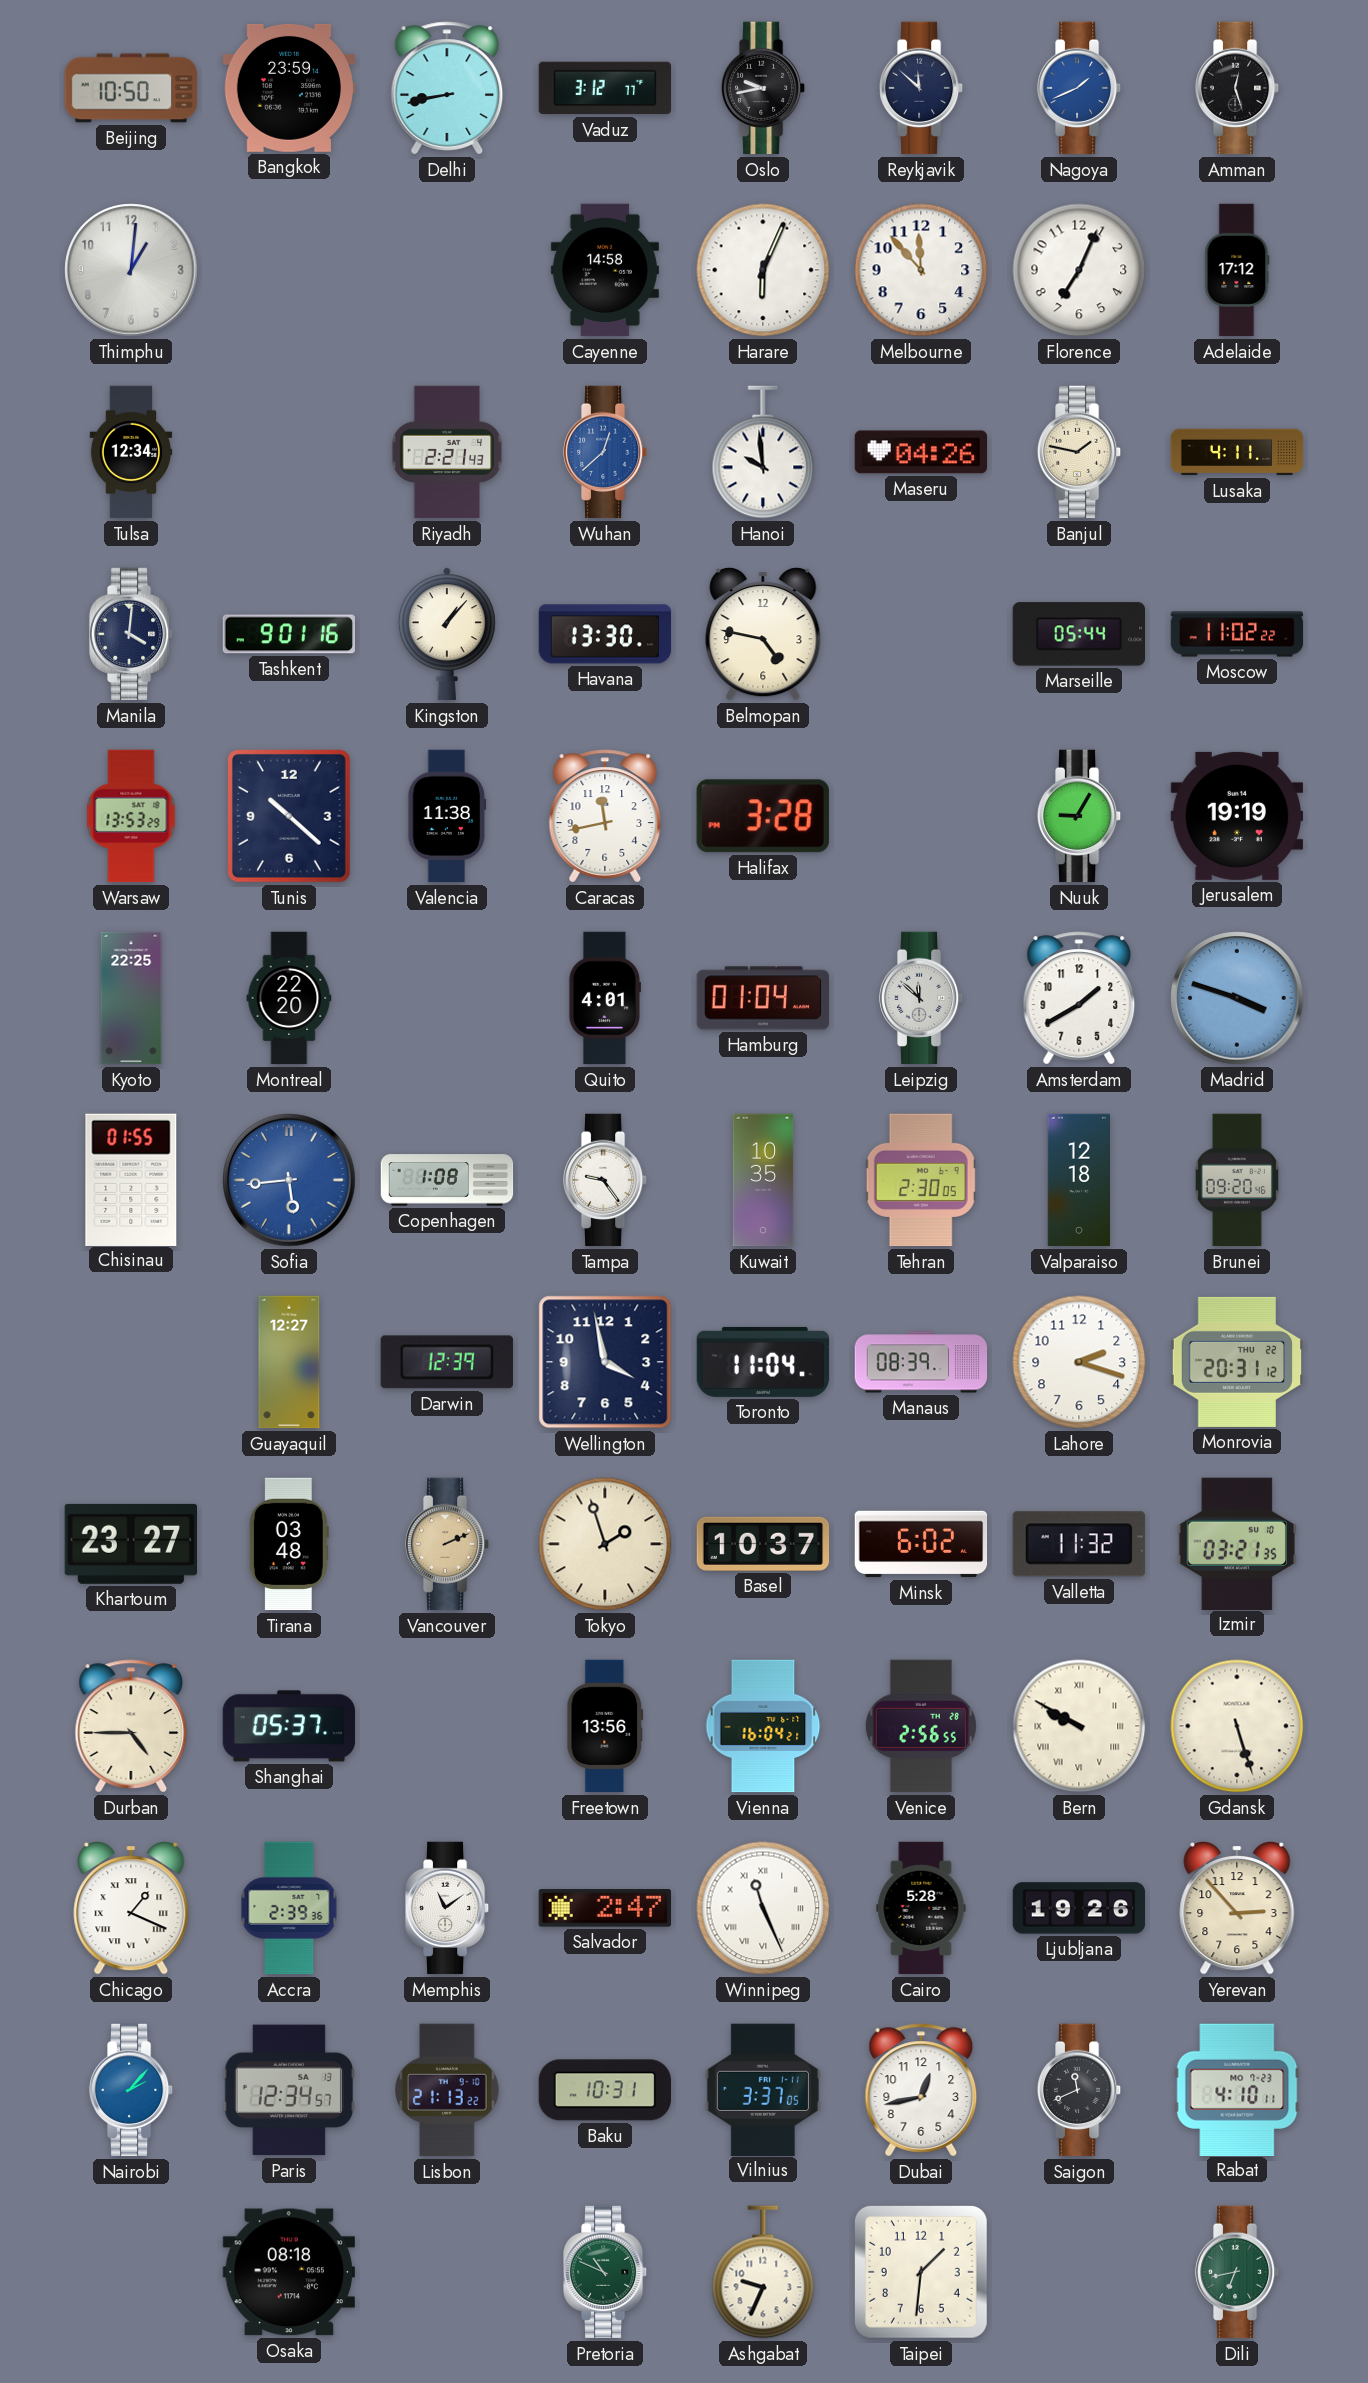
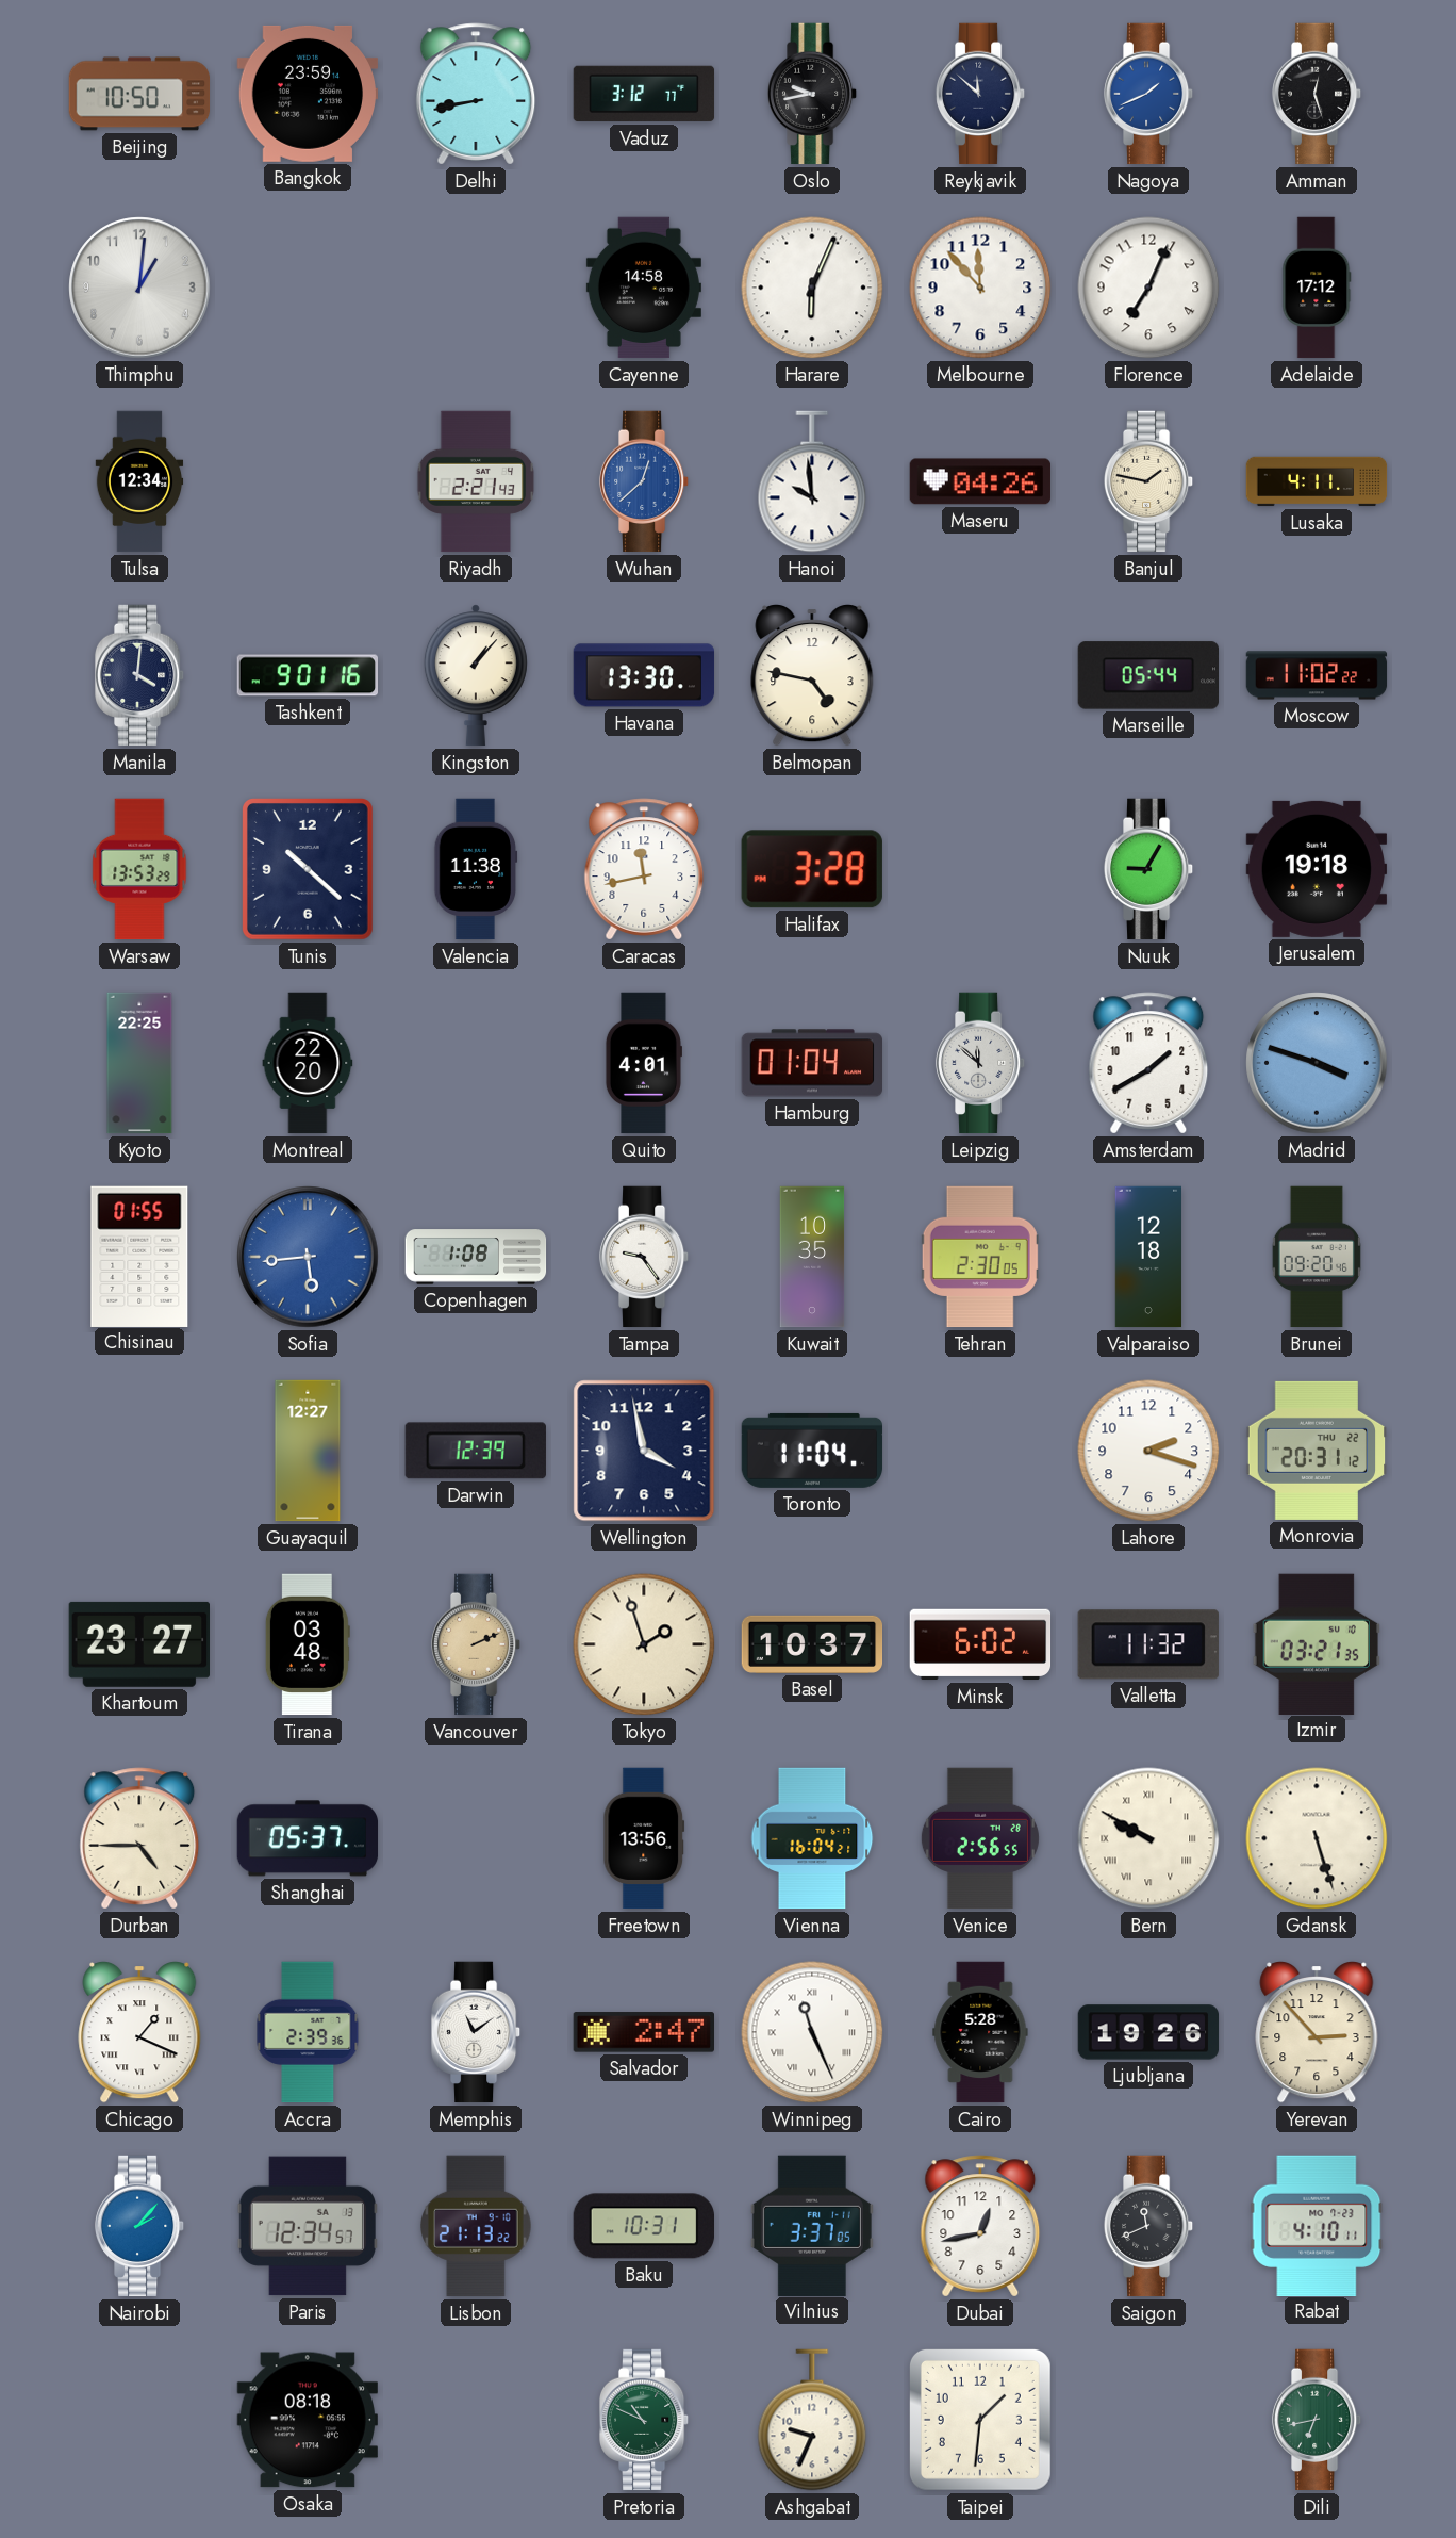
Jerusalem: 19:19 -> 19:18
Manaus: 08:39 -> none
